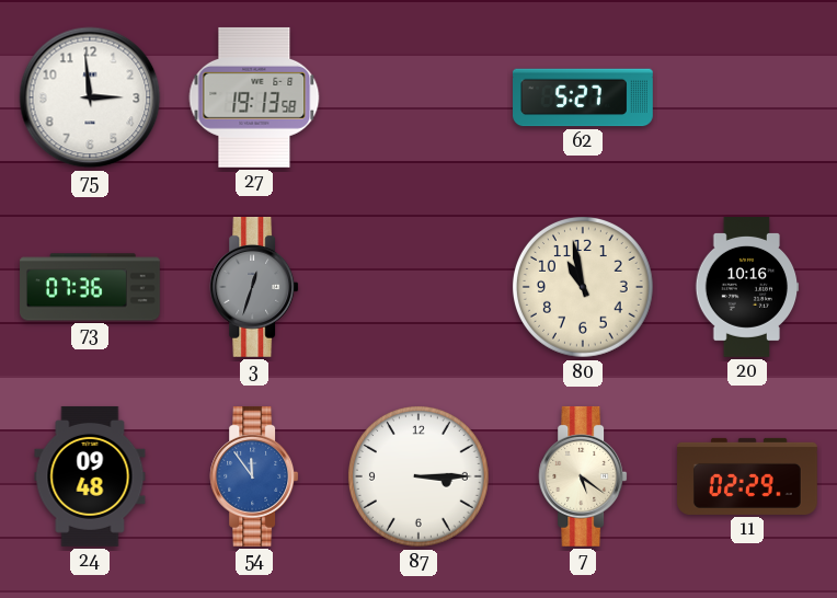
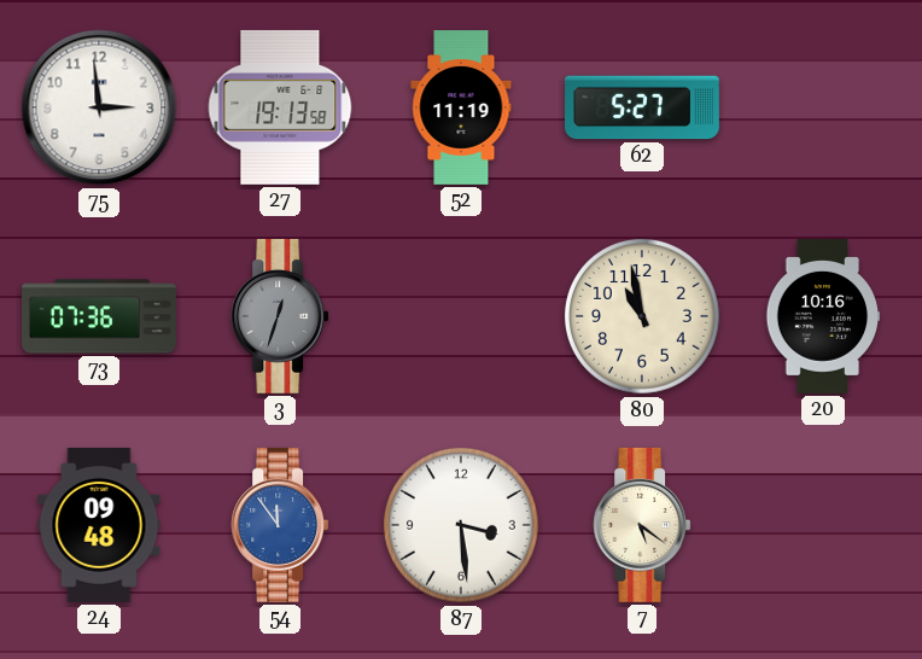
52: none -> 11:19
87: 3:15 -> 3:29
11: 02:29 -> none
